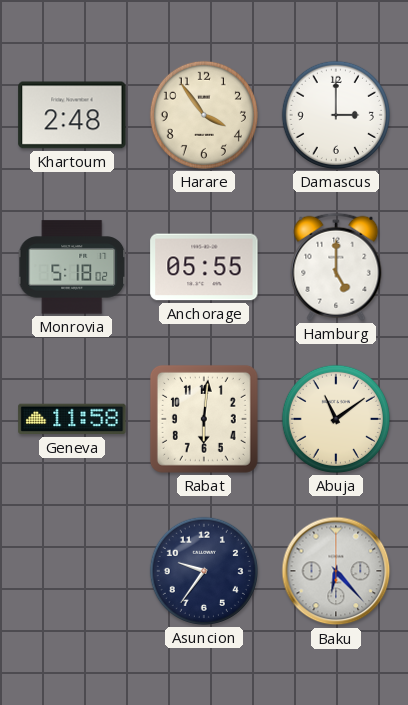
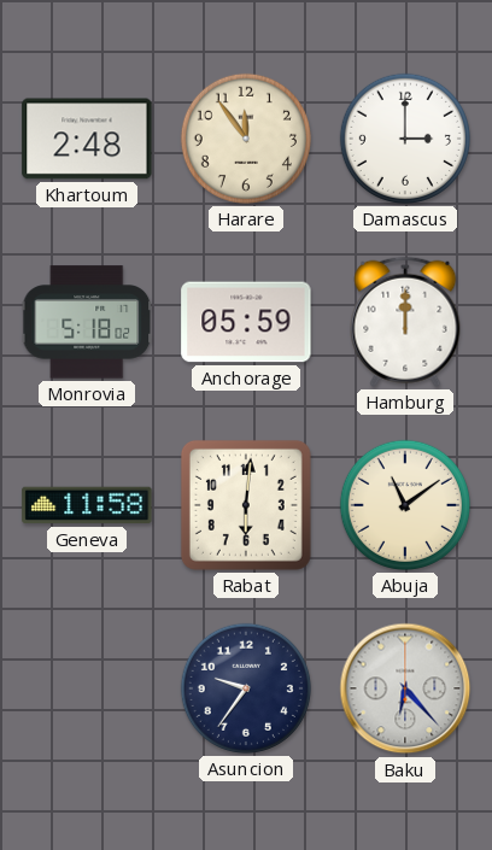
Harare: 3:54 -> 11:54
Anchorage: 05:55 -> 05:59
Hamburg: 5:00 -> 12:00
